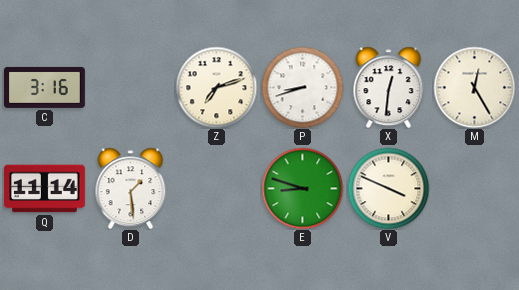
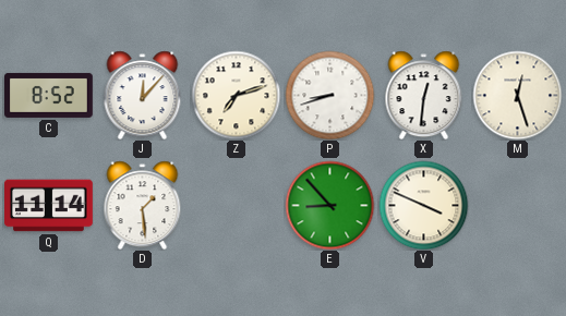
C: 3:16 -> 8:52
J: none -> 12:07
M: 12:25 -> 12:27
E: 8:48 -> 8:53
